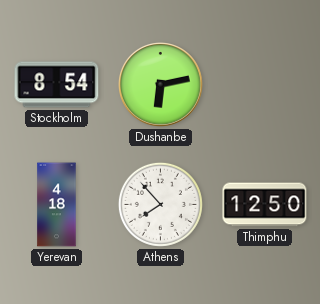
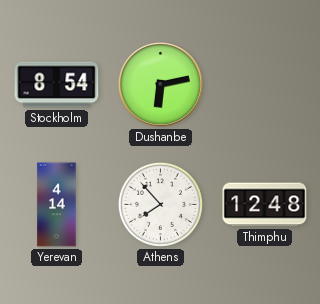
Yerevan: 4:18 -> 4:14
Thimphu: 12:50 -> 12:48
